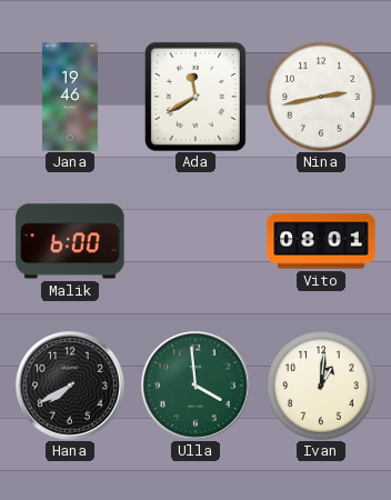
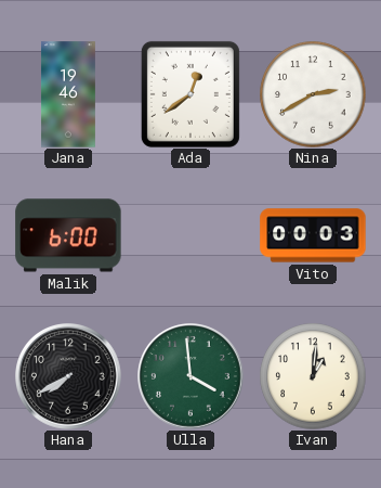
Ada: 11:40 -> 12:39
Nina: 2:43 -> 2:40
Vito: 08:01 -> 00:03
